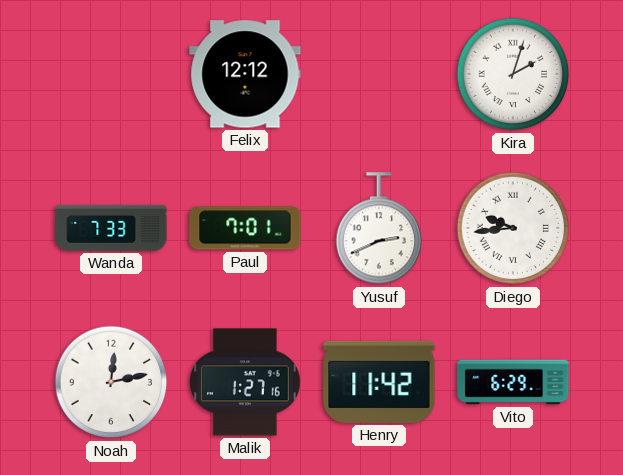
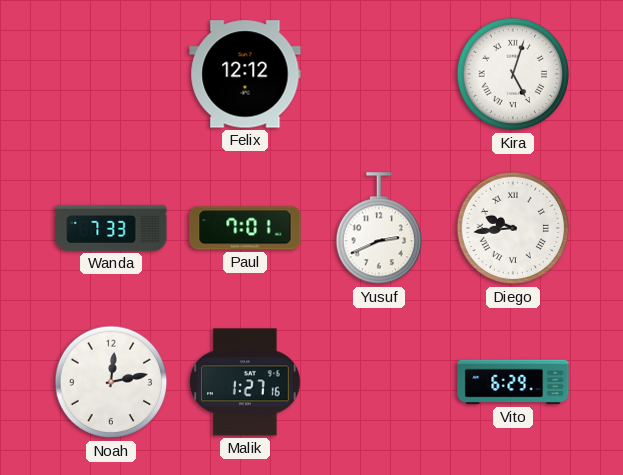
Kira: 2:03 -> 5:03
Henry: 11:42 -> none
